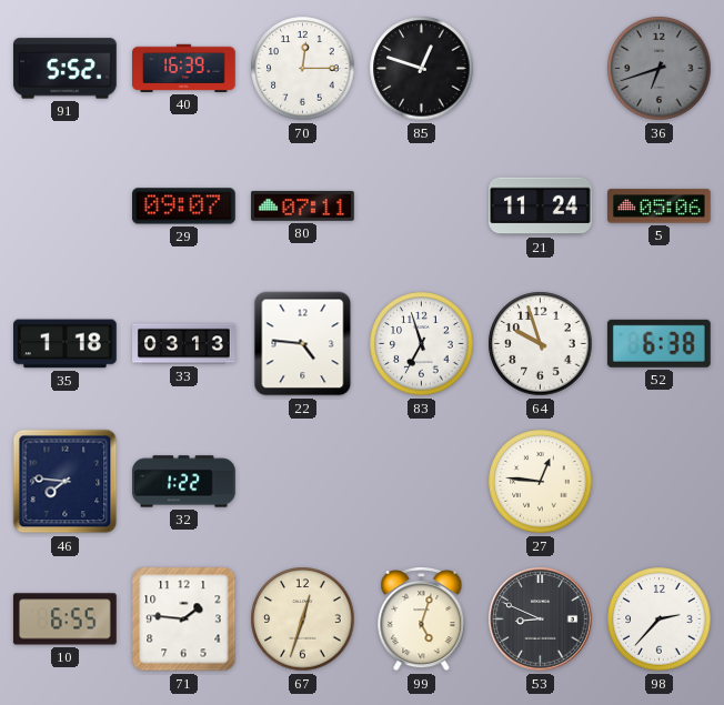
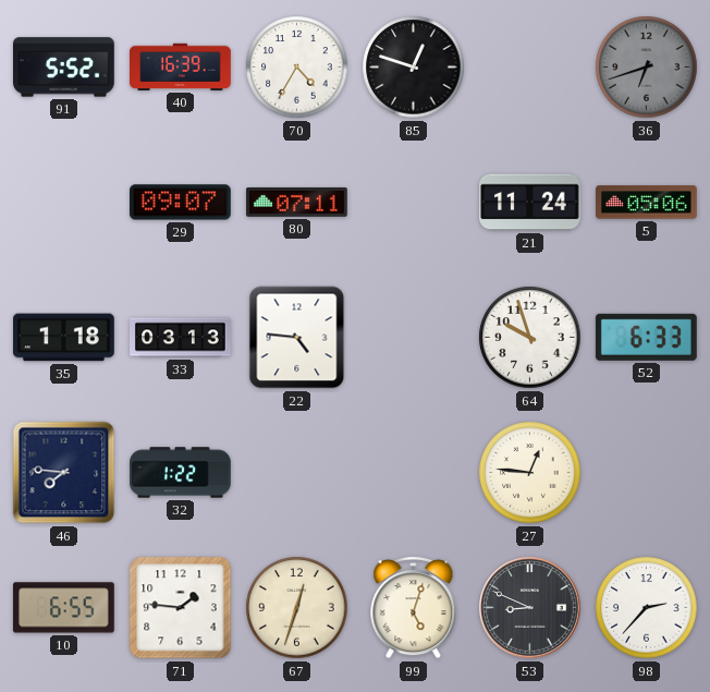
70: 12:15 -> 4:35
83: 6:57 -> none
52: 6:38 -> 6:33
